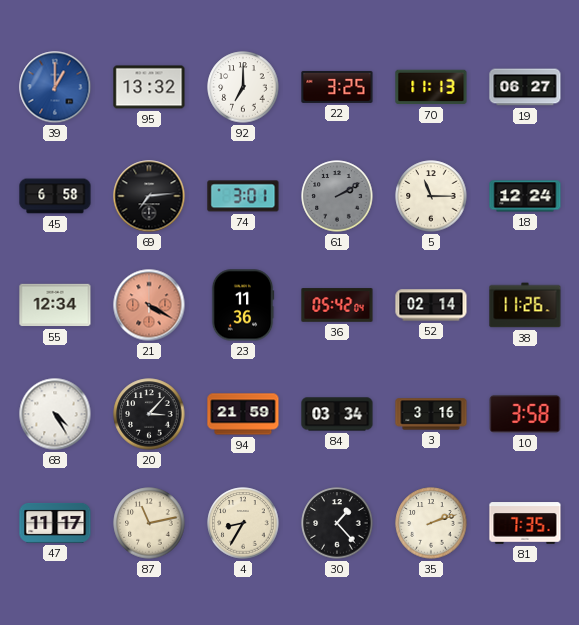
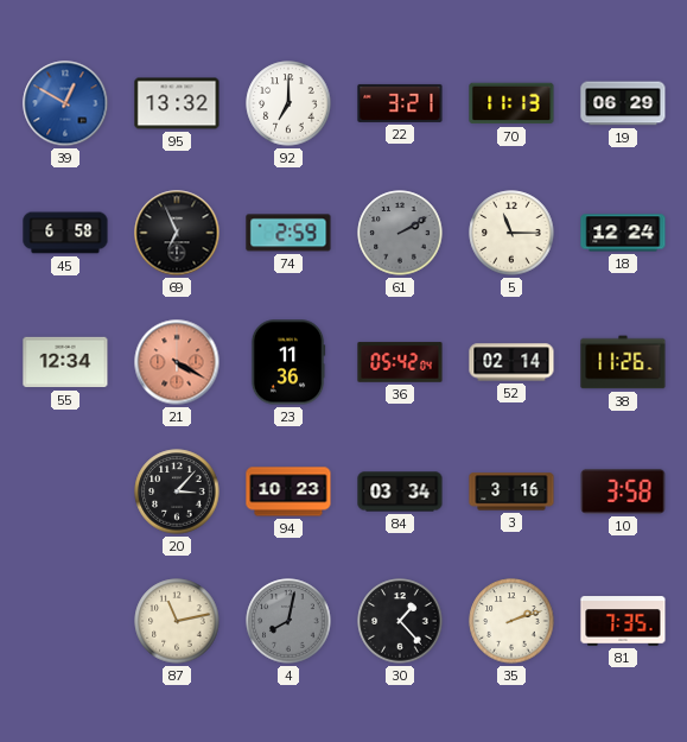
39: 1:00 -> 12:50
22: 3:25 -> 3:21
19: 06:27 -> 06:29
69: 7:14 -> 6:56
74: 3:01 -> 2:59
68: 4:25 -> none
94: 21:59 -> 10:23
47: 11:17 -> none
4: 8:35 -> 8:02
4 dial: cream -> grey
